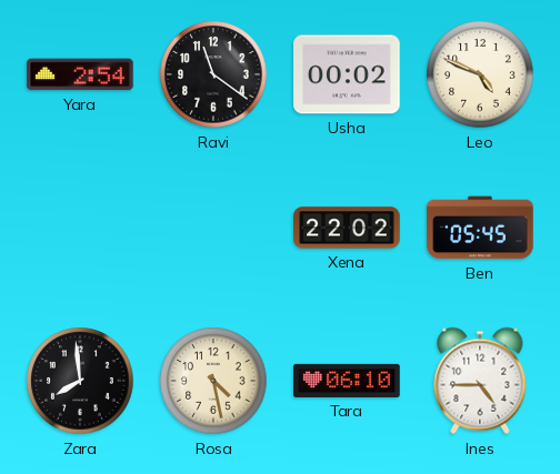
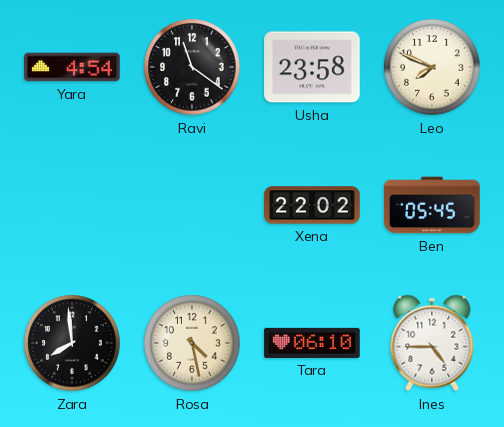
Yara: 2:54 -> 4:54
Usha: 00:02 -> 23:58
Leo: 4:49 -> 7:49
